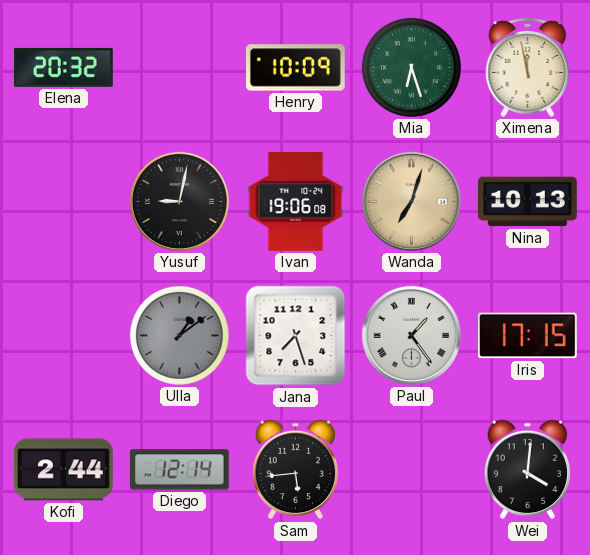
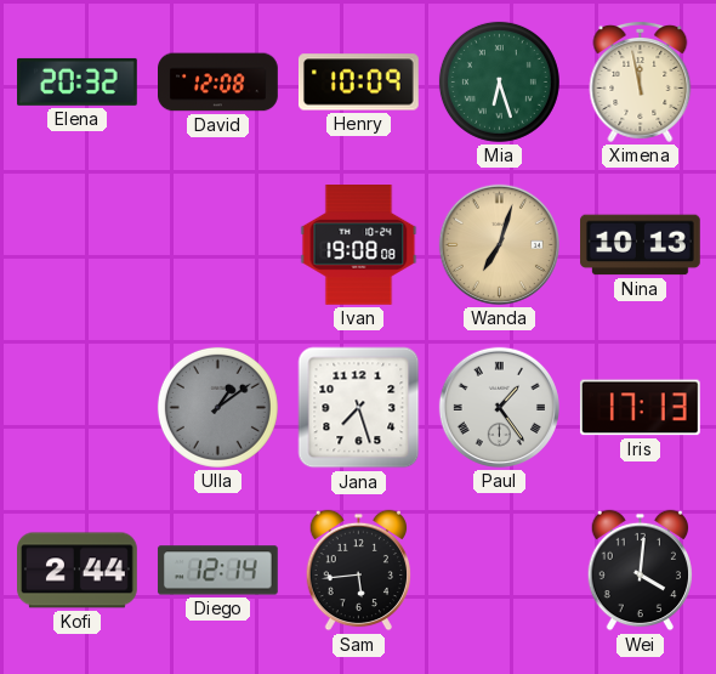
David: none -> 12:08
Yusuf: 9:02 -> none
Ivan: 19:06 -> 19:08
Iris: 17:15 -> 17:13
